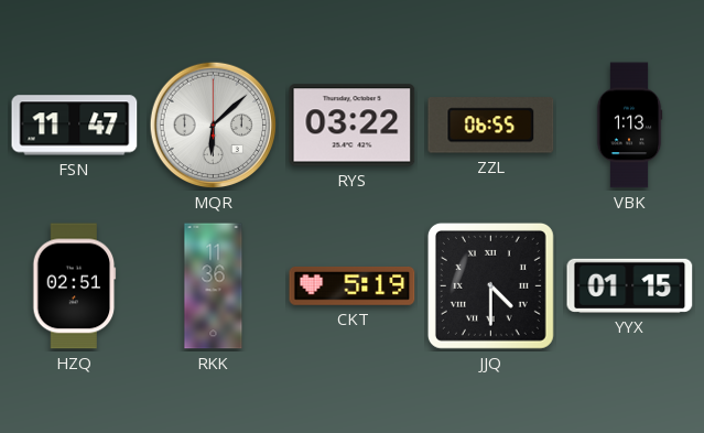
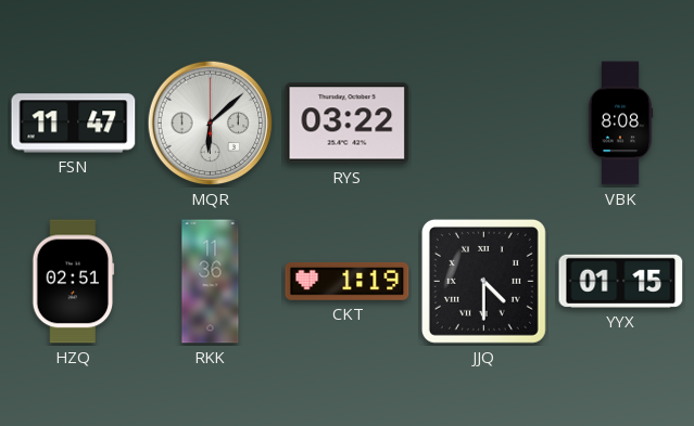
ZZL: 06:55 -> none
VBK: 1:13 -> 8:08
CKT: 5:19 -> 1:19
